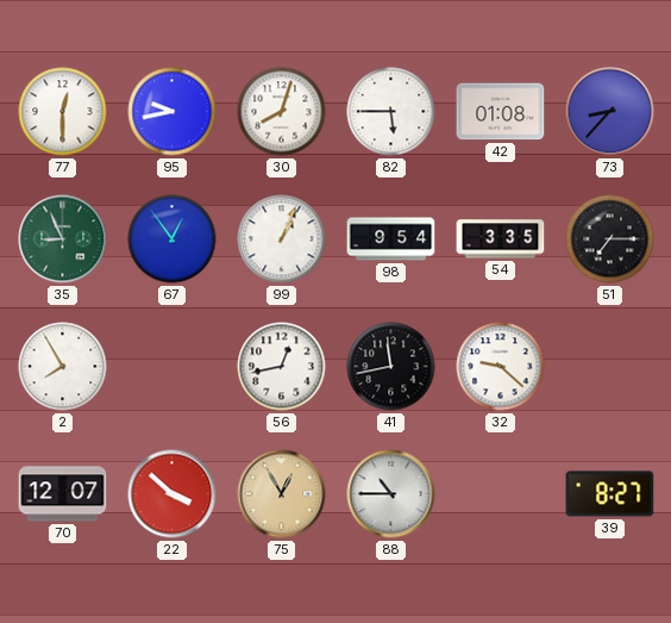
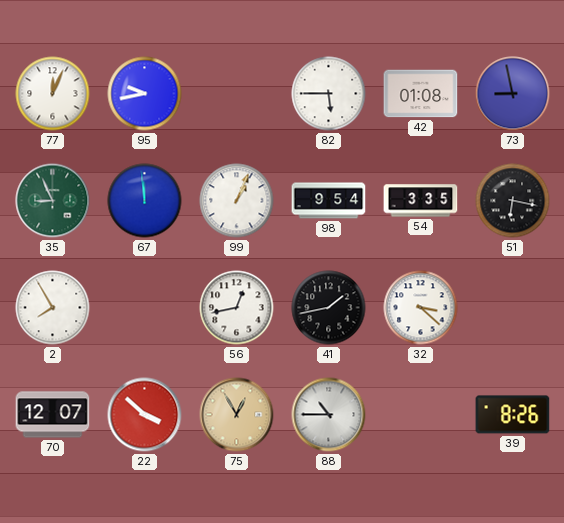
77: 12:30 -> 12:04
30: 8:03 -> none
73: 8:37 -> 8:58
67: 12:54 -> 11:59
51: 7:15 -> 6:17
41: 11:43 -> 1:43
32: 9:22 -> 3:22
39: 8:27 -> 8:26
